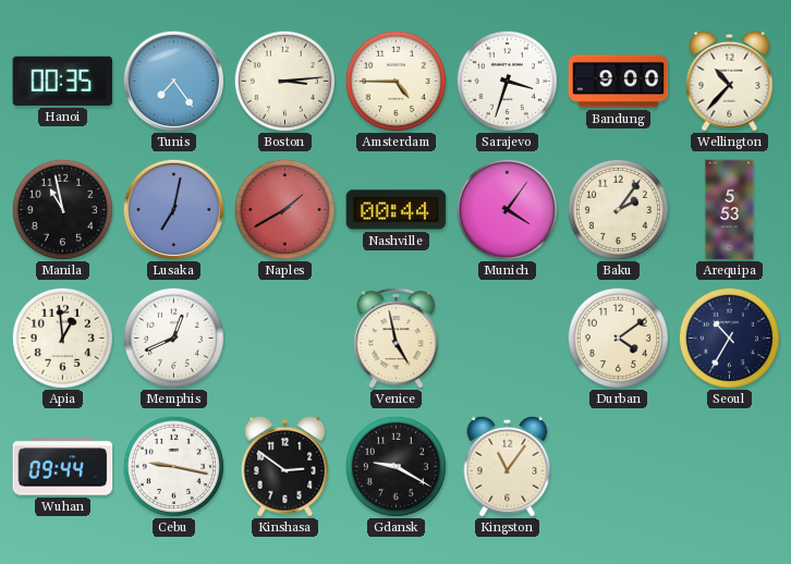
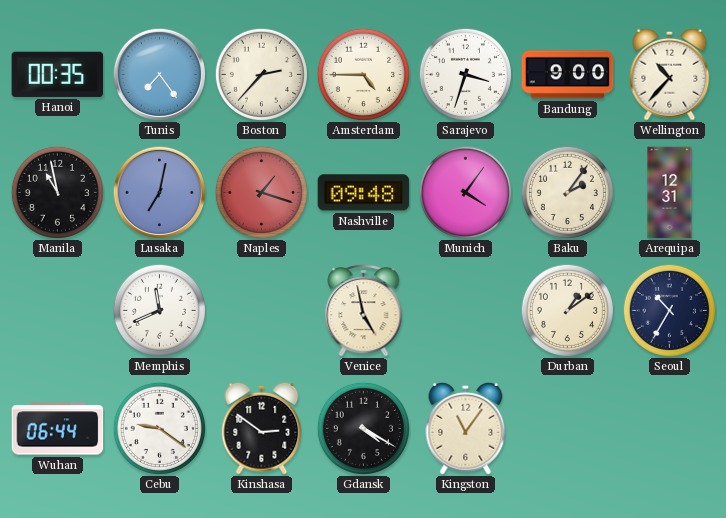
Boston: 3:14 -> 2:37
Naples: 1:40 -> 1:18
Nashville: 00:44 -> 09:48
Arequipa: 5:53 -> 12:31
Apia: 12:59 -> none
Memphis: 12:41 -> 11:41
Durban: 4:09 -> 1:09
Wuhan: 09:44 -> 06:44
Cebu: 9:17 -> 9:21
Gdansk: 9:20 -> 4:20
